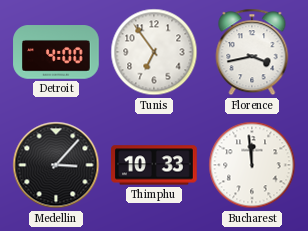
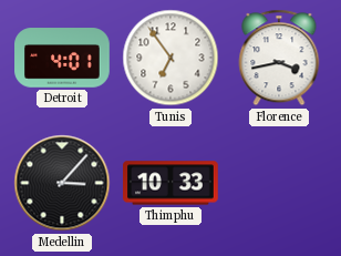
Detroit: 4:00 -> 4:01
Bucharest: 11:59 -> none
